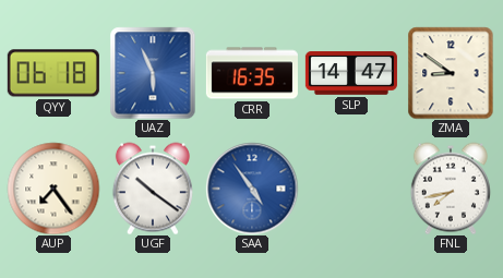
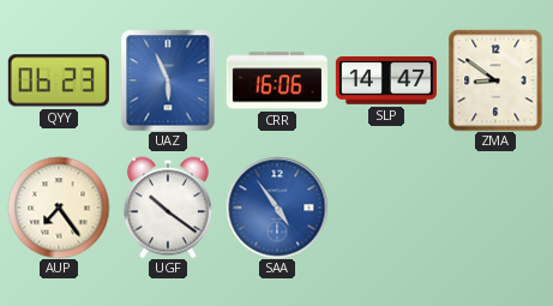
QYY: 06:18 -> 06:23
CRR: 16:35 -> 16:06
FNL: 7:43 -> none
